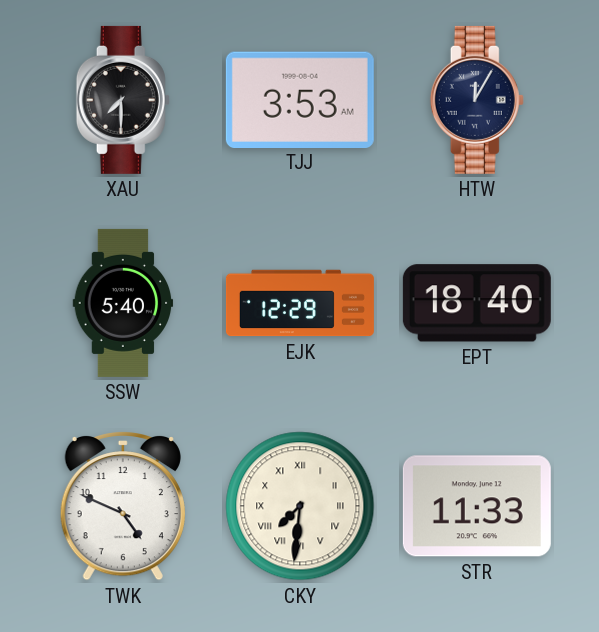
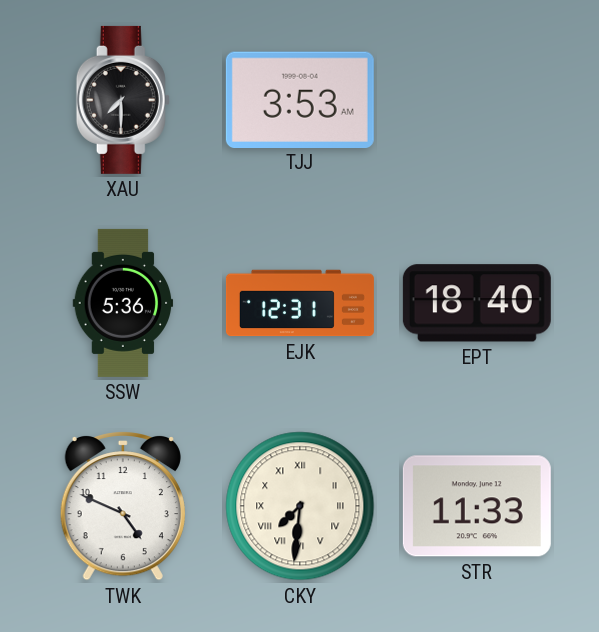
HTW: 12:05 -> none
SSW: 5:40 -> 5:36
EJK: 12:29 -> 12:31
